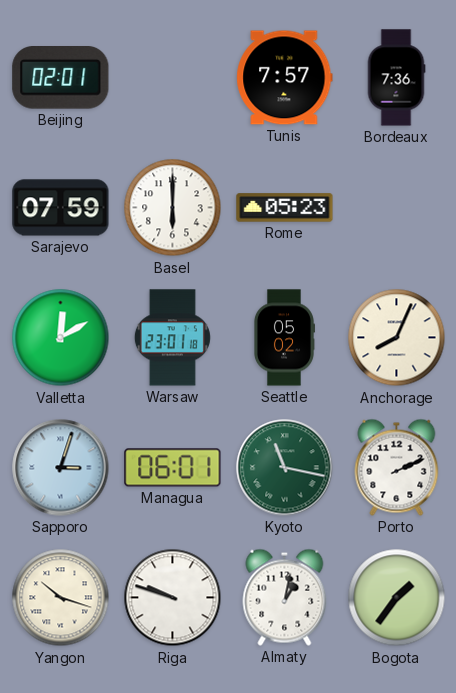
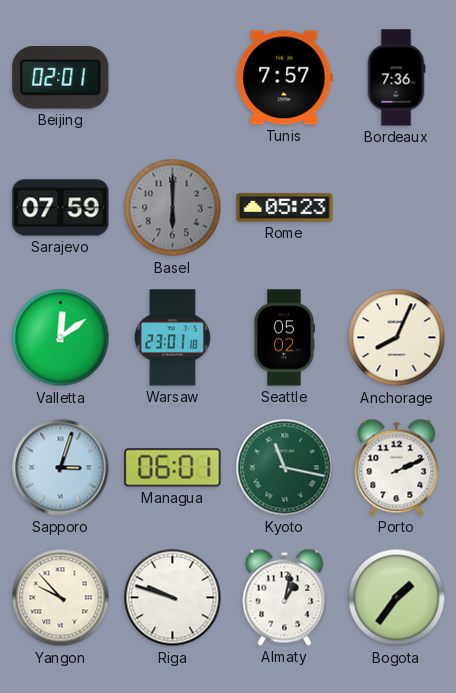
Basel dial: white -> grey
Valletta: 12:10 -> 12:09
Yangon: 10:18 -> 9:53
